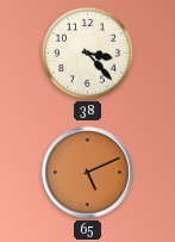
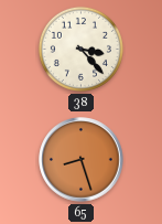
65: 5:11 -> 8:27
